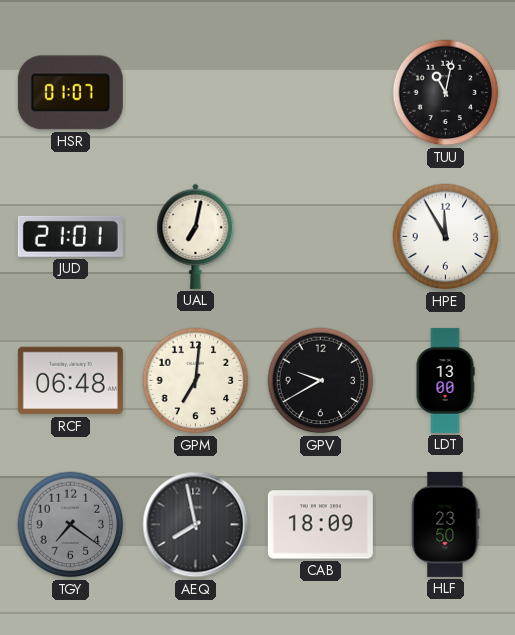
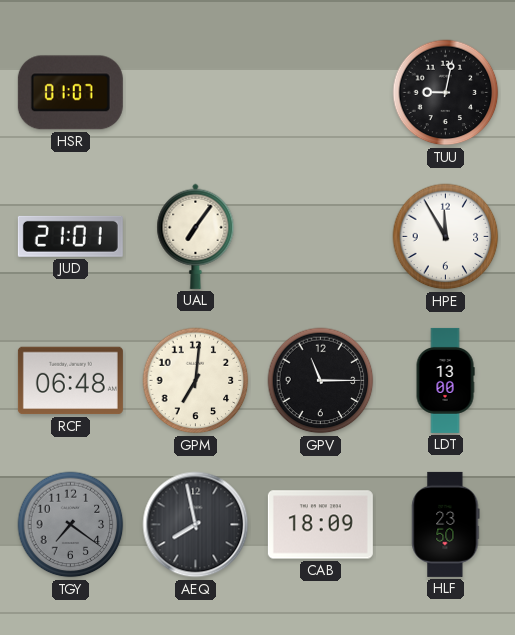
TUU: 11:02 -> 9:02
UAL: 7:02 -> 7:06
GPV: 9:40 -> 11:15
